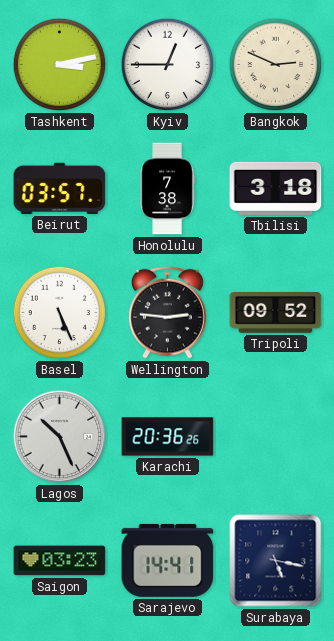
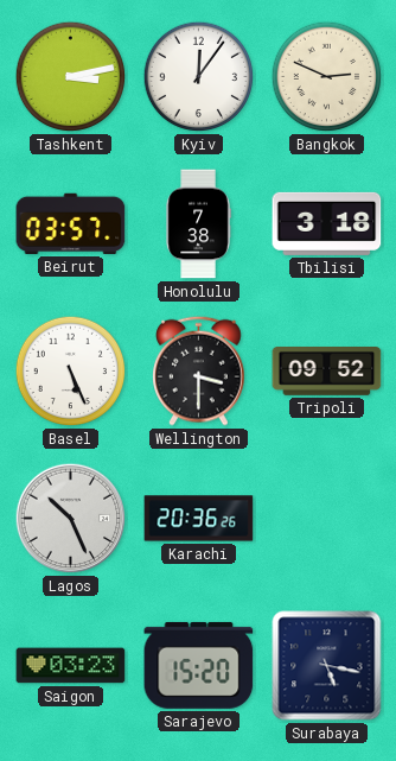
Kyiv: 12:45 -> 12:06
Wellington: 2:46 -> 3:30
Sarajevo: 14:41 -> 15:20
